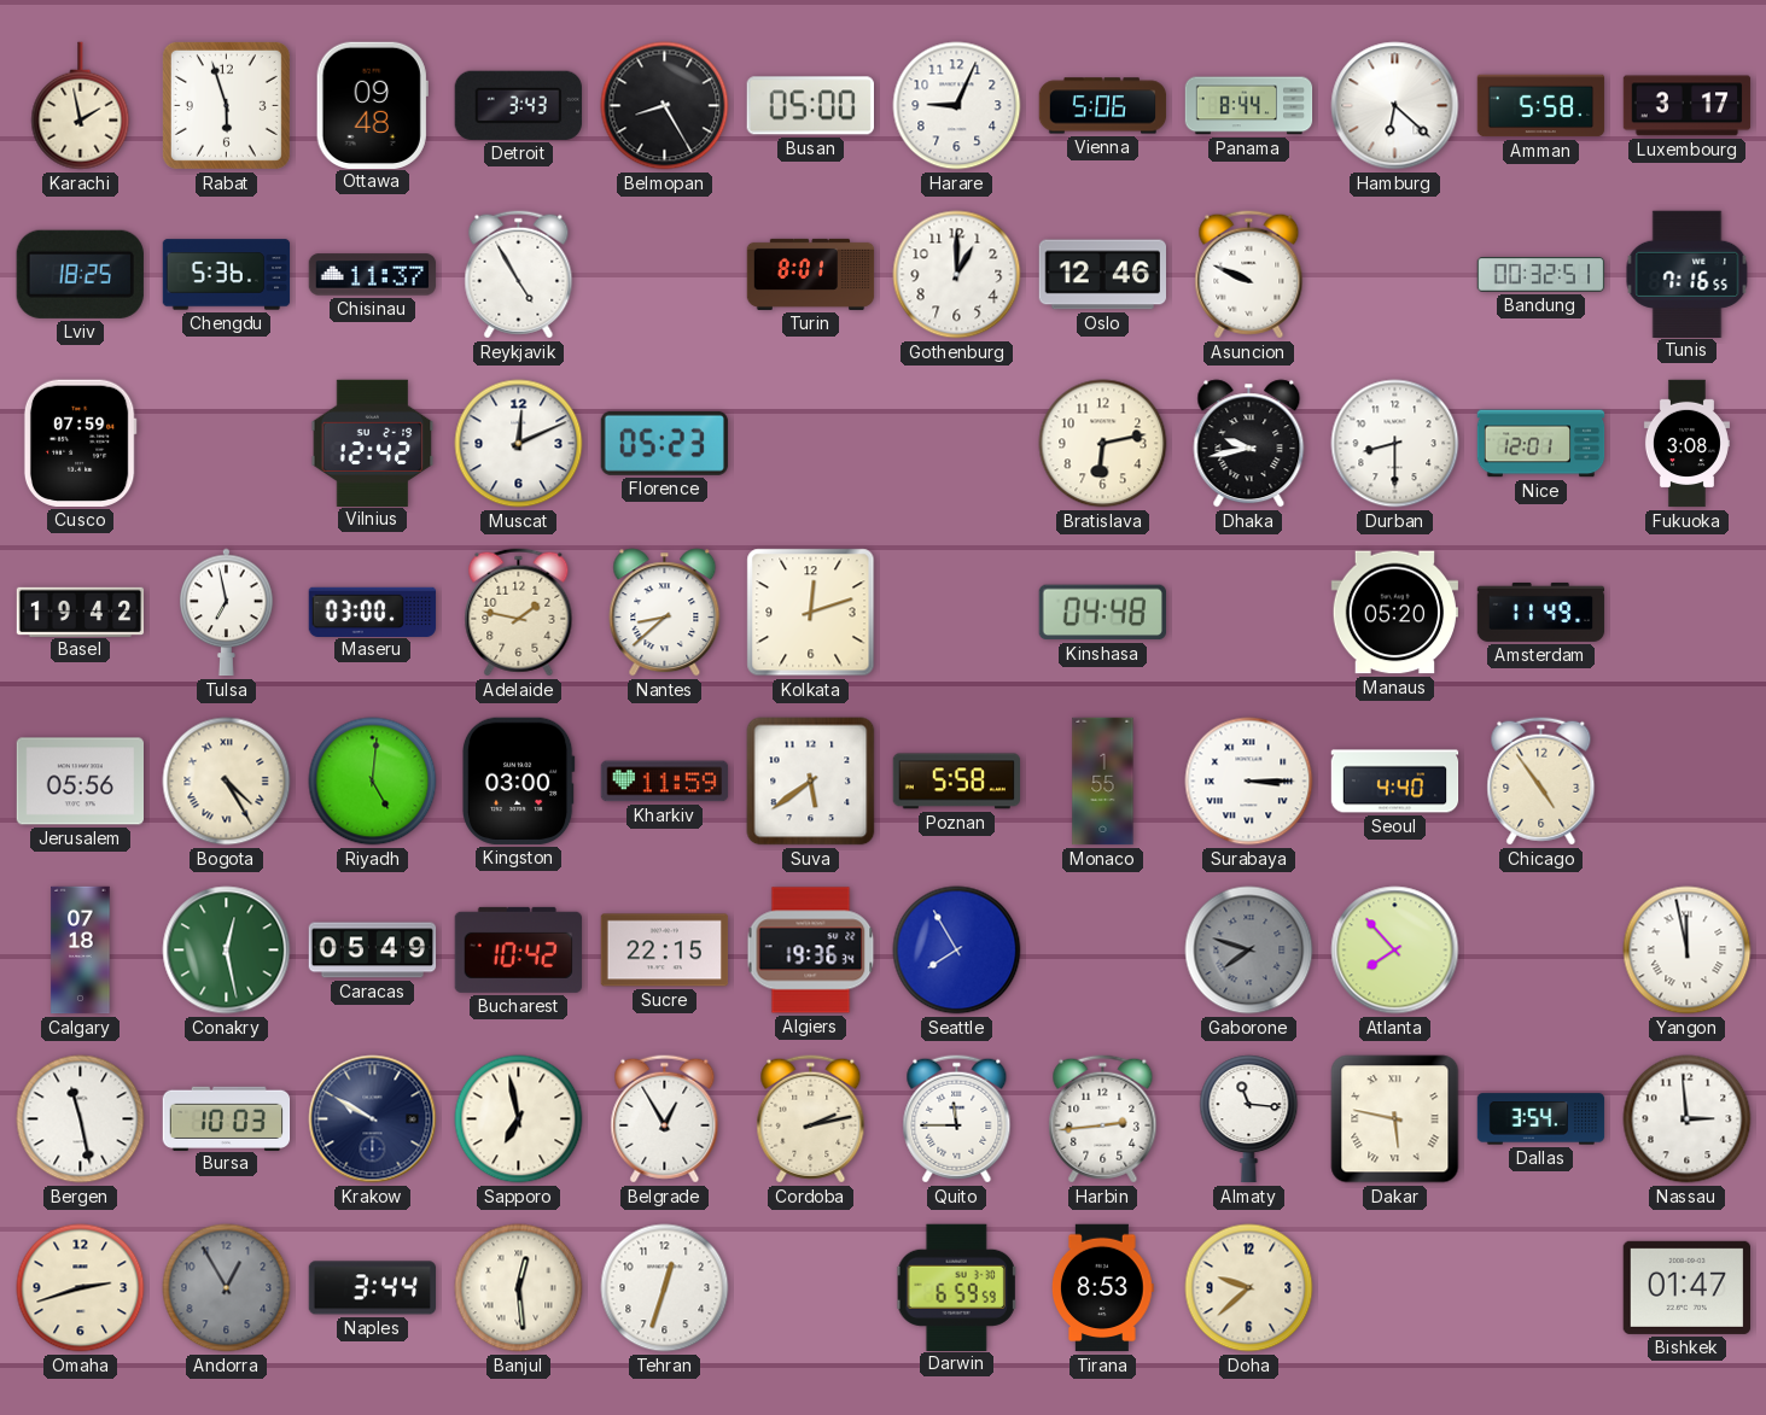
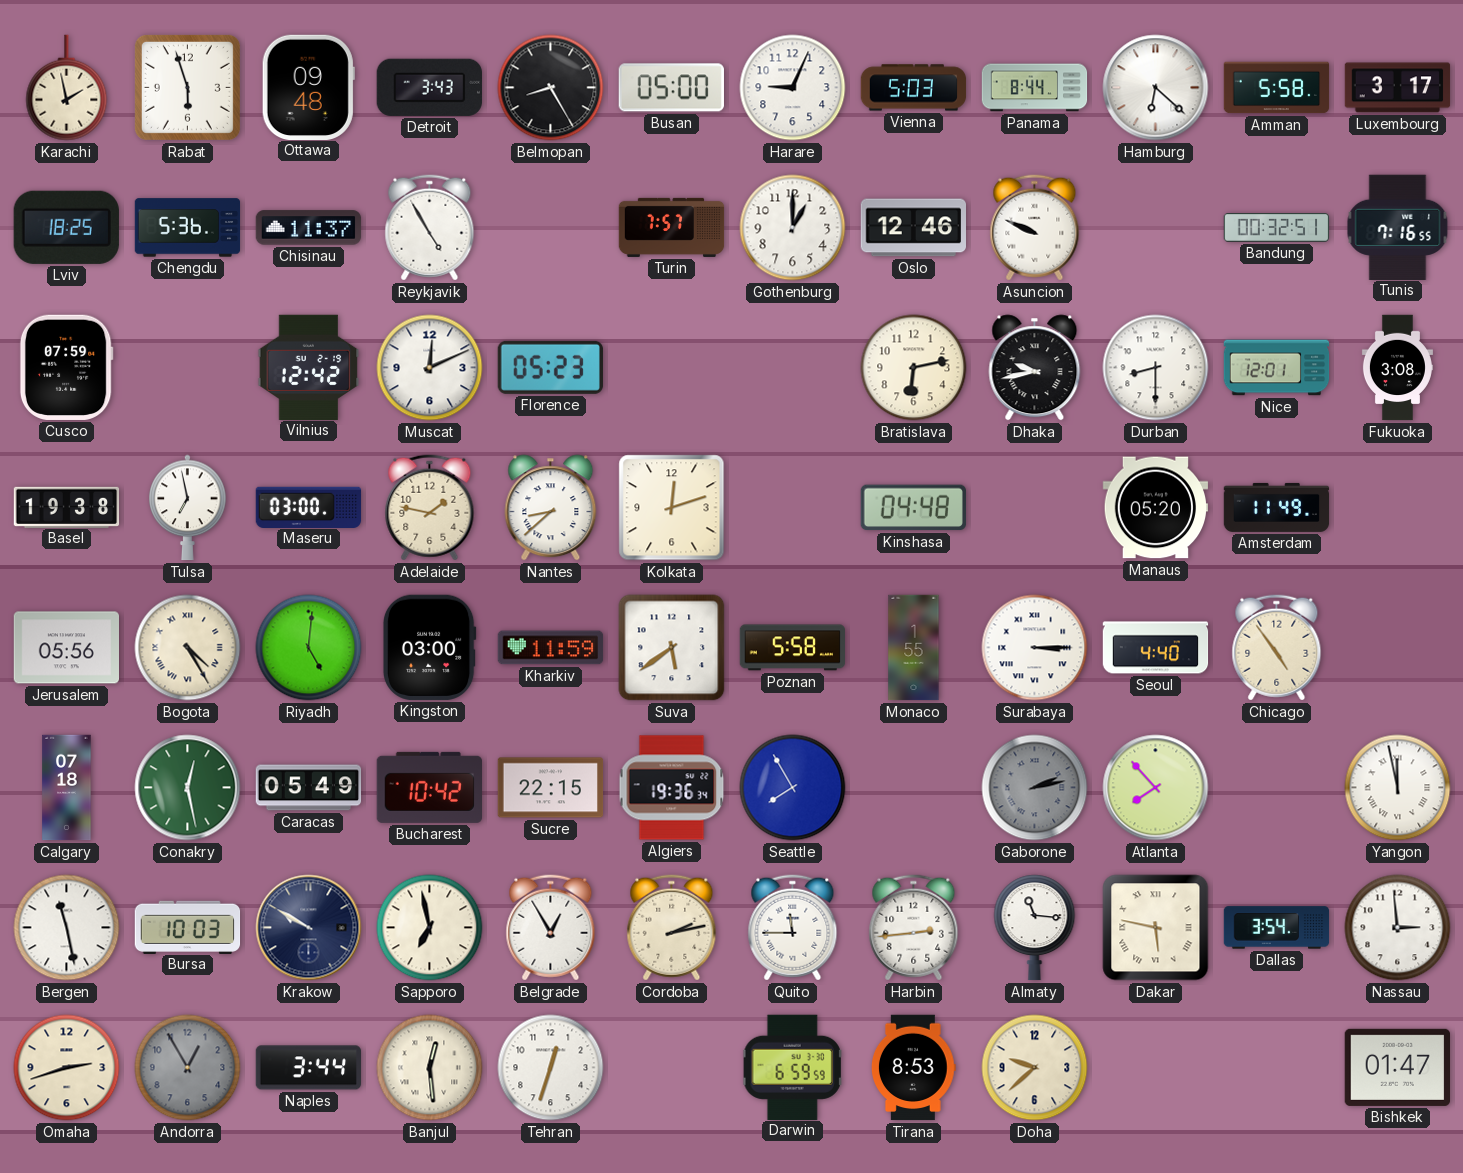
Vienna: 5:06 -> 5:03
Turin: 8:01 -> 7:57
Basel: 19:42 -> 19:38
Gaborone: 7:48 -> 2:13
